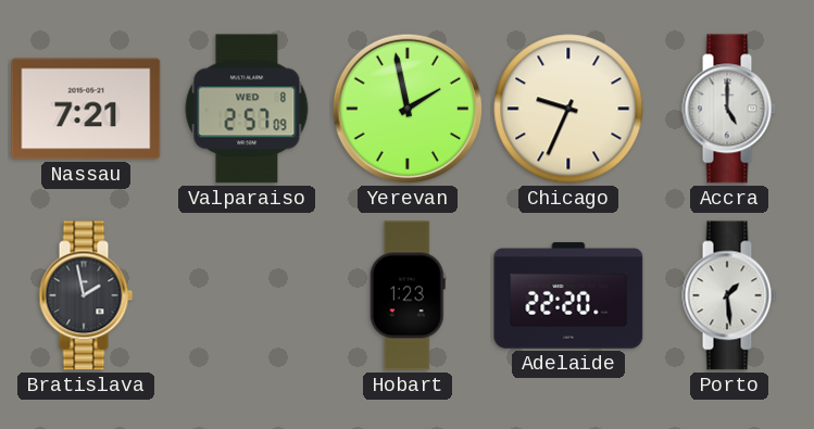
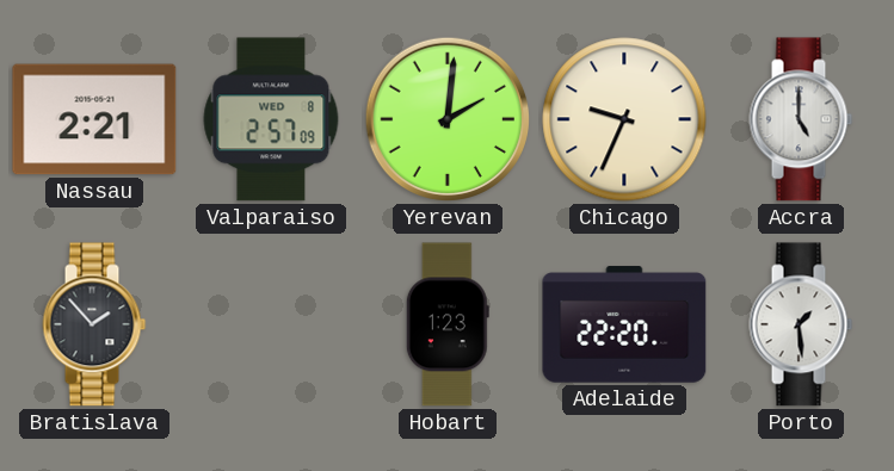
Nassau: 7:21 -> 2:21
Yerevan: 1:58 -> 2:01
Bratislava: 1:58 -> 1:53
